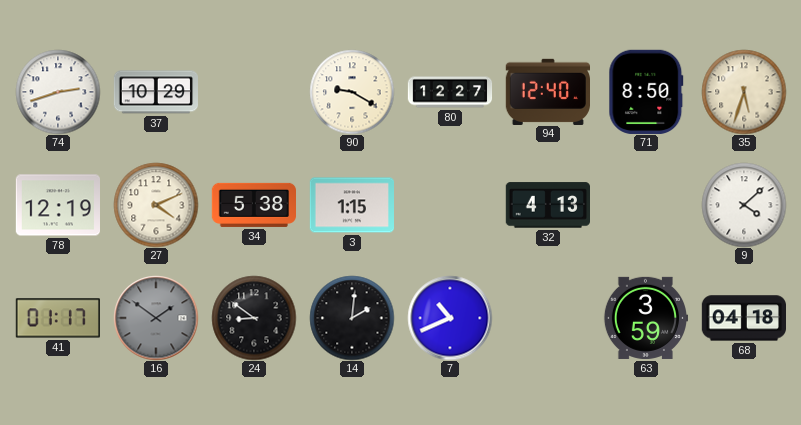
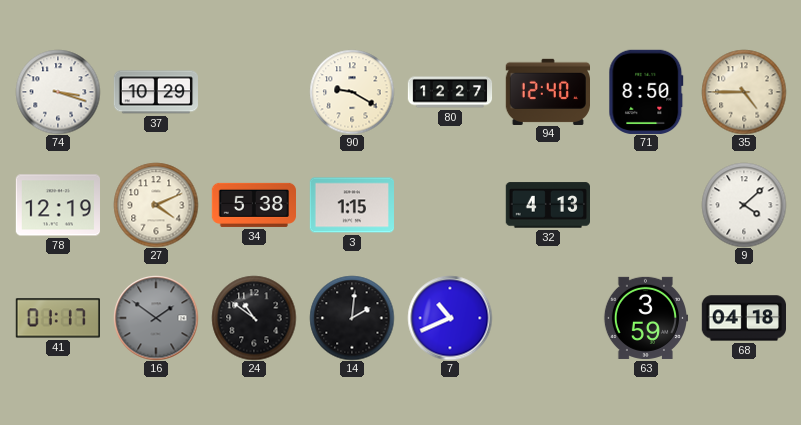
74: 2:42 -> 3:18
35: 5:33 -> 4:45
24: 8:51 -> 10:51
